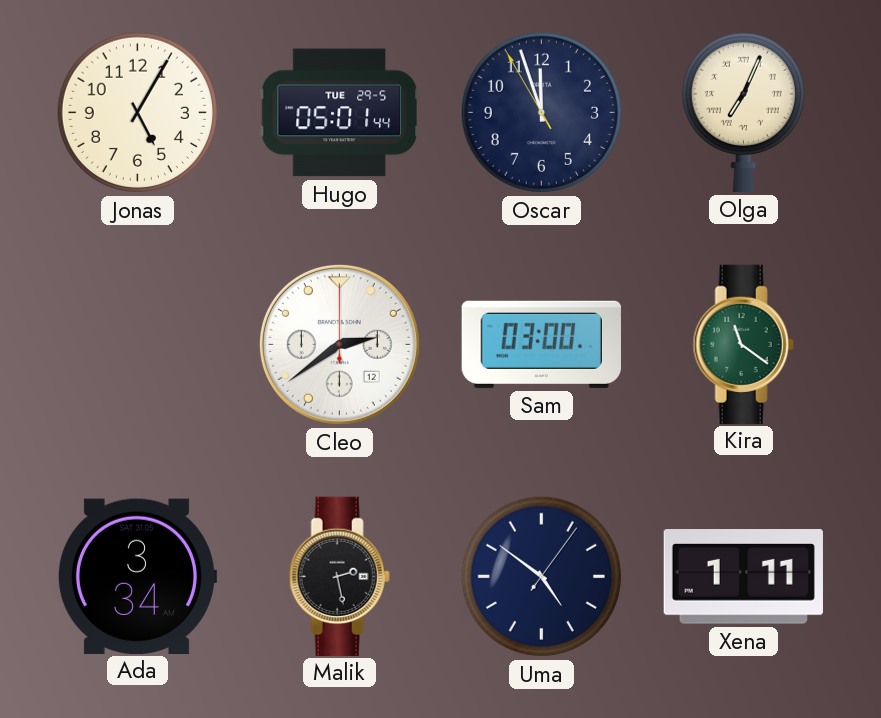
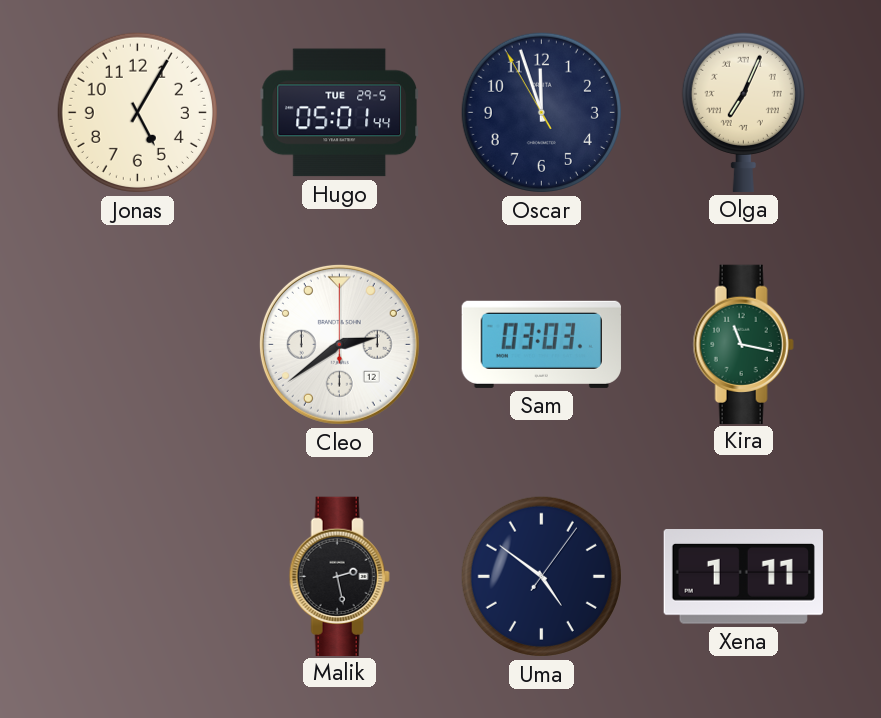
Sam: 03:00 -> 03:03
Kira: 11:21 -> 11:17
Ada: 3:34 -> none
